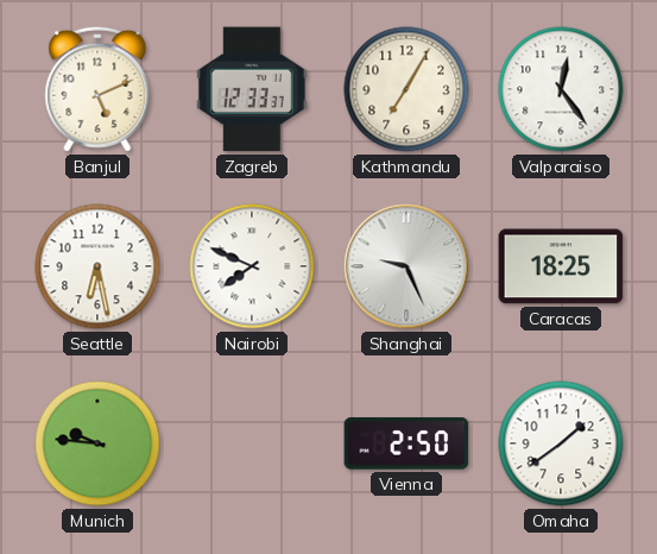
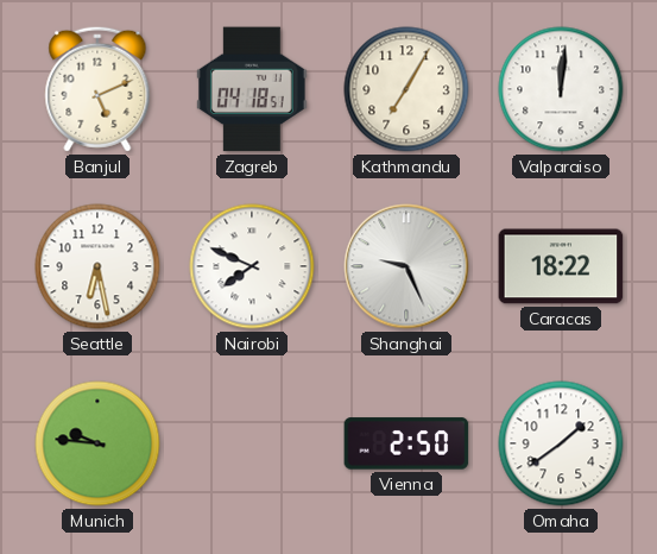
Zagreb: 12:33 -> 04:18
Valparaiso: 12:24 -> 12:01
Caracas: 18:25 -> 18:22
